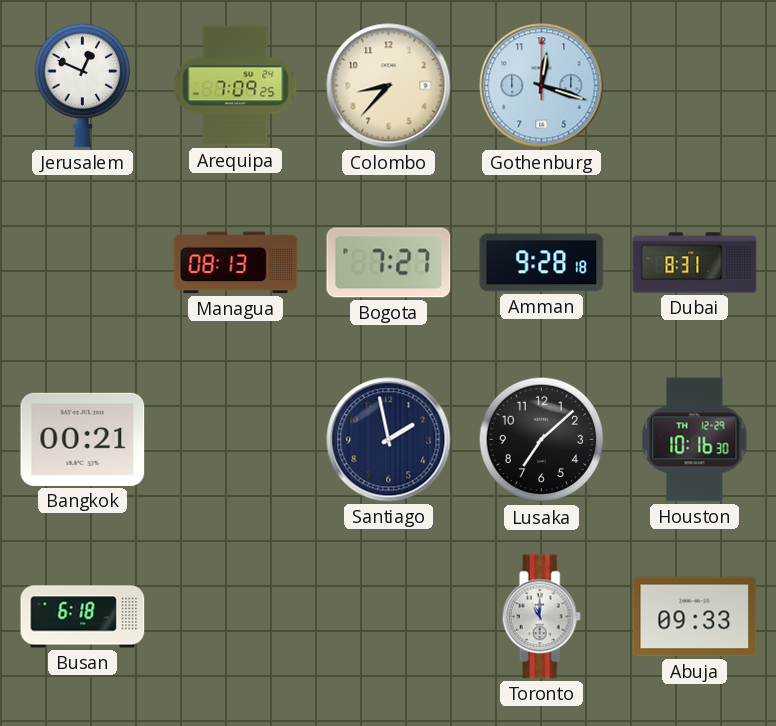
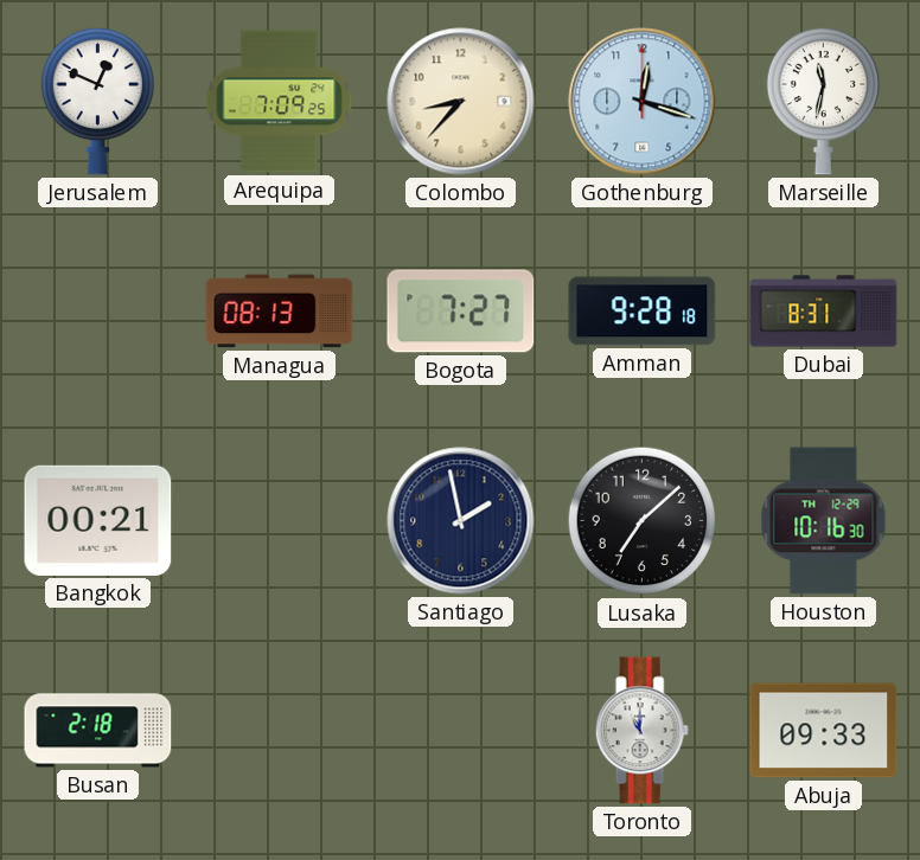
Marseille: none -> 11:32
Busan: 6:18 -> 2:18
